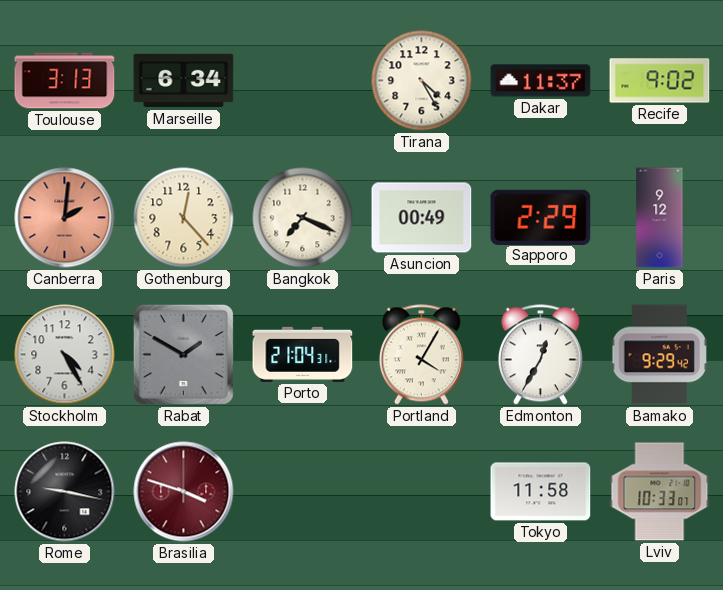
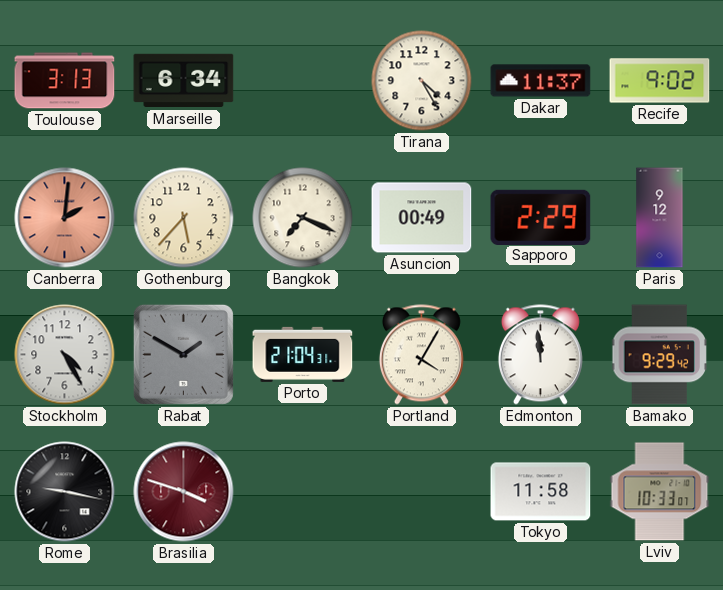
Gothenburg: 12:23 -> 5:37
Edmonton: 12:35 -> 11:59
